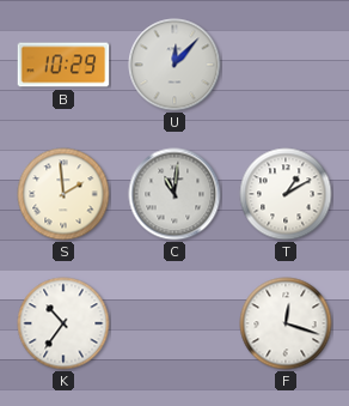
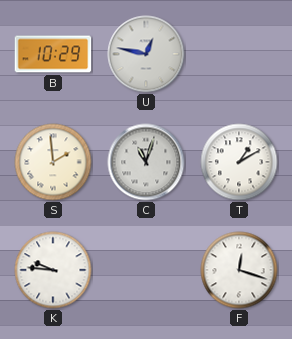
U: 12:07 -> 12:47
C: 11:01 -> 11:03
K: 10:36 -> 9:46
